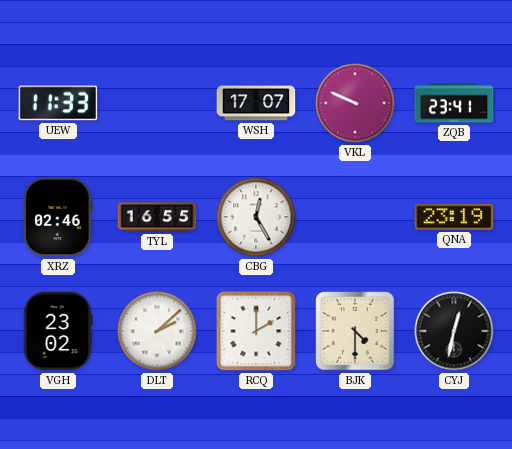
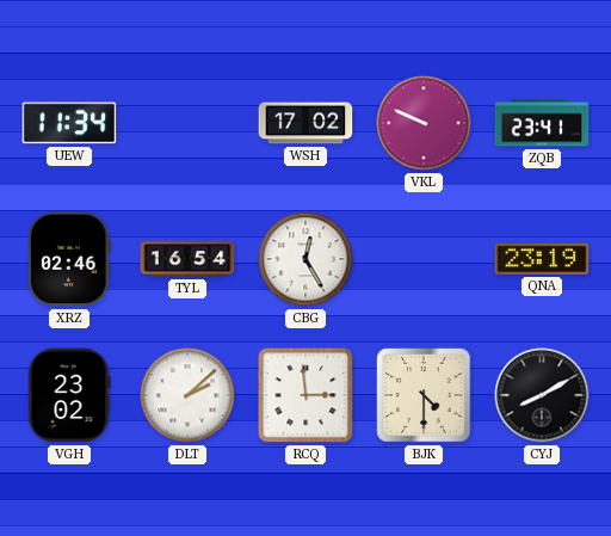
UEW: 11:33 -> 11:34
WSH: 17:07 -> 17:02
TYL: 16:55 -> 16:54
RCQ: 2:00 -> 2:59
CYJ: 12:32 -> 8:10
